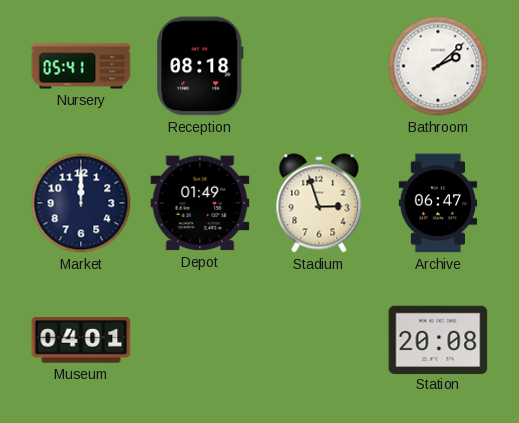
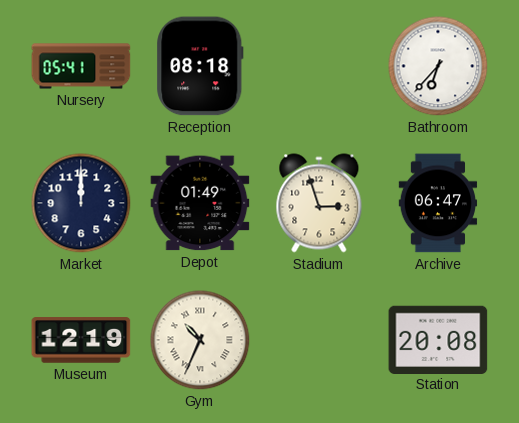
Bathroom: 2:08 -> 6:37
Museum: 04:01 -> 12:19
Gym: none -> 10:34
